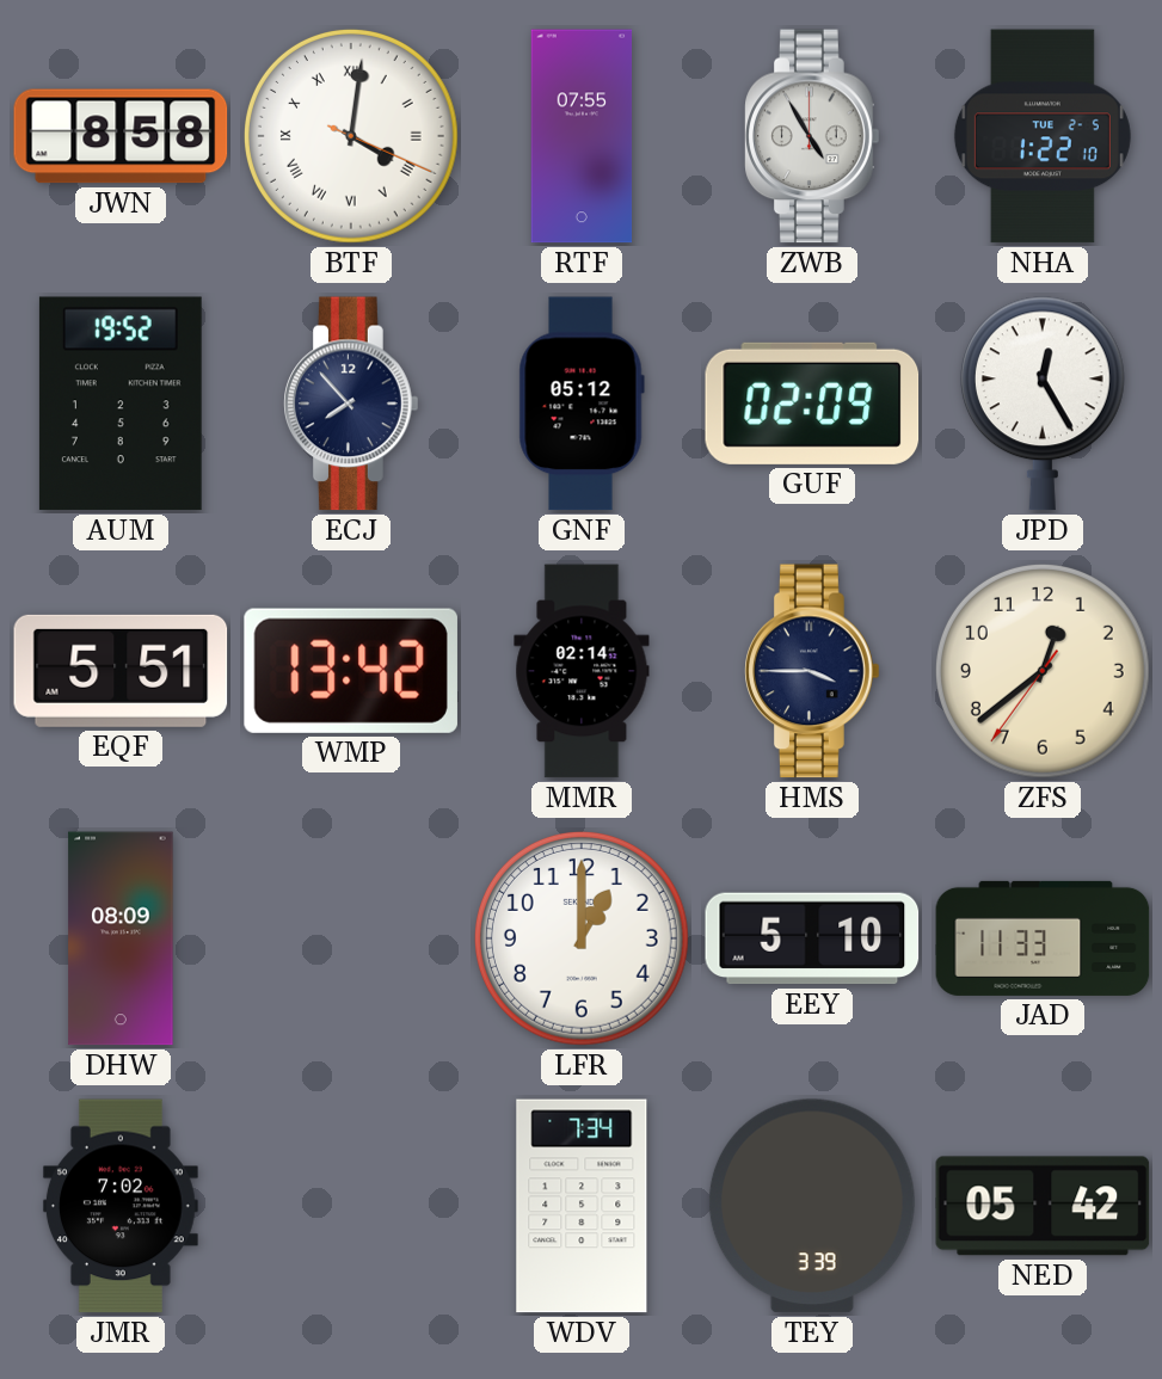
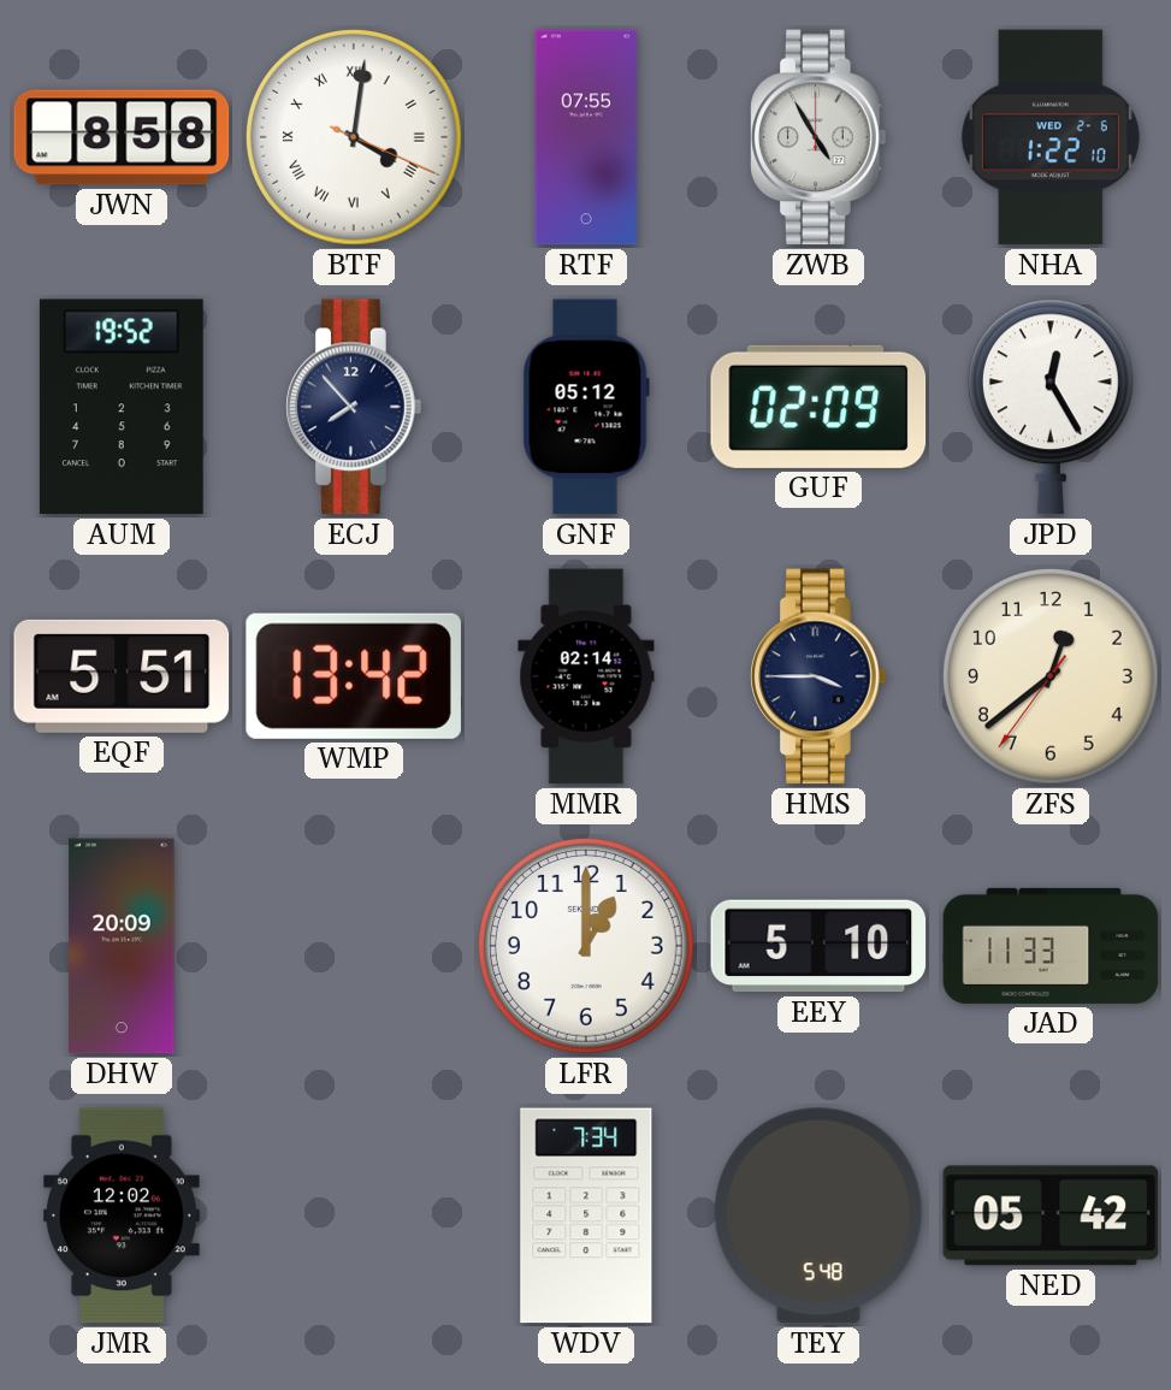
NHA date: TUE 2-5 -> WED 2-6
DHW: 08:09 -> 20:09
JMR: 7:02 -> 12:02
TEY: 3:39 -> 5:48
